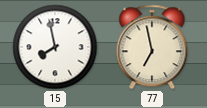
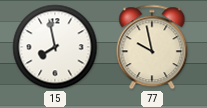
77: 6:58 -> 9:58
